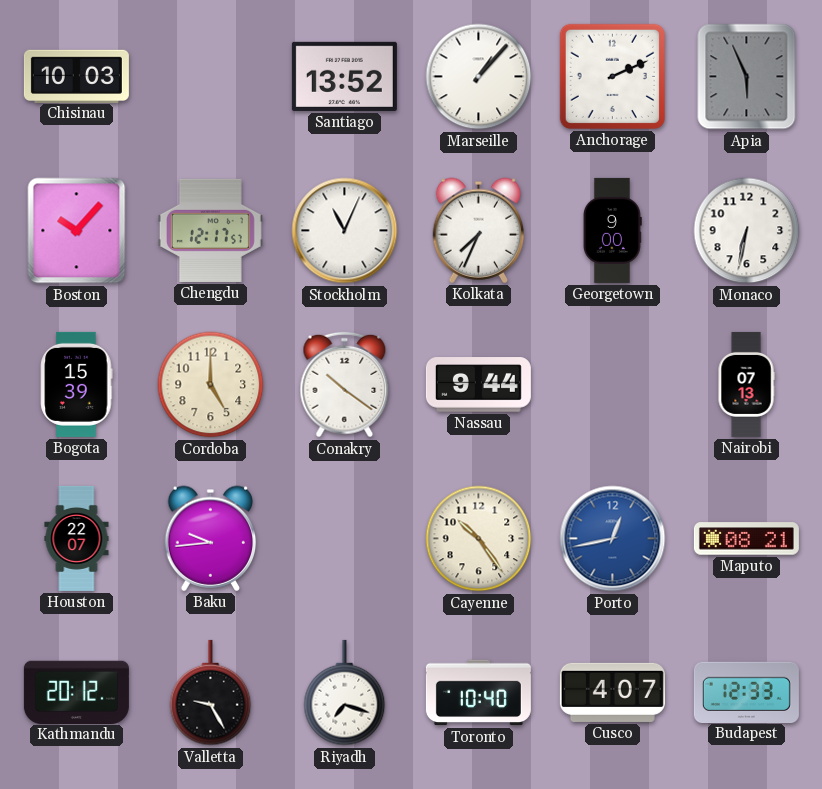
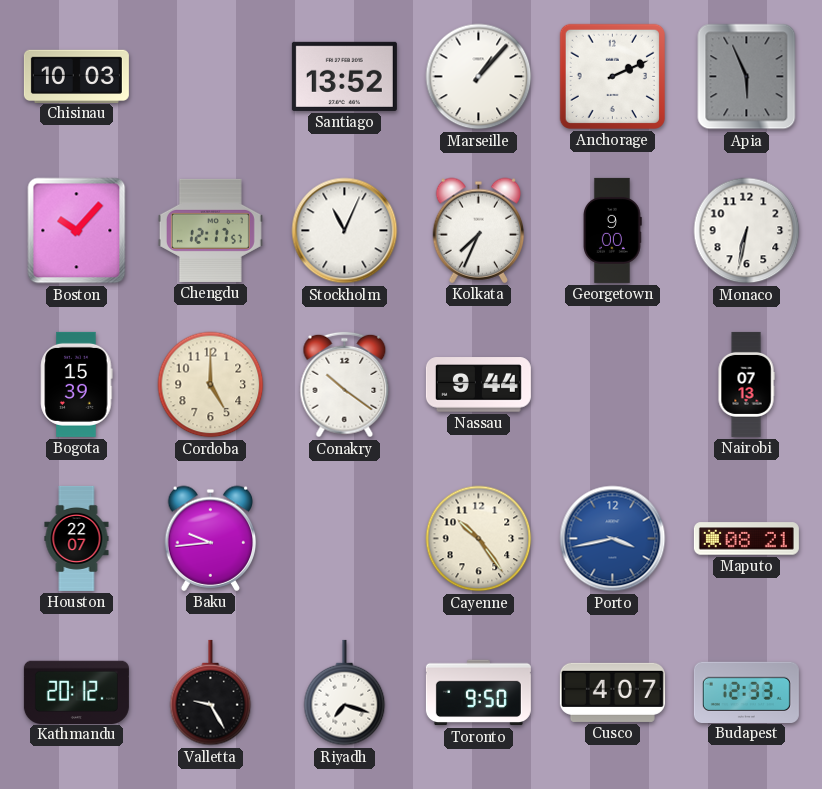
Porto: 12:43 -> 3:43
Toronto: 10:40 -> 9:50
